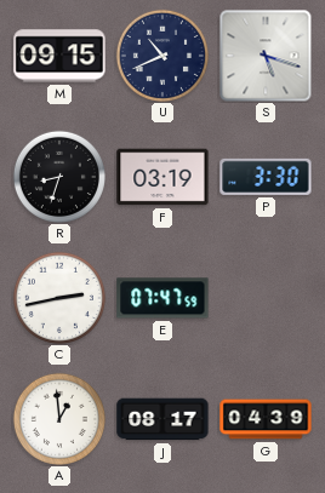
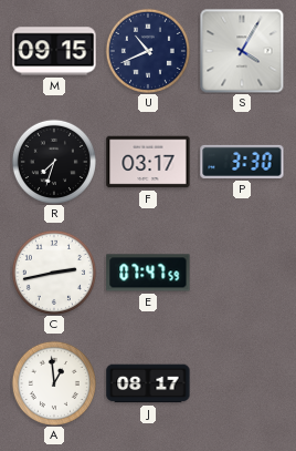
S: 5:18 -> 4:05
R: 8:33 -> 7:33
F: 03:19 -> 03:17
G: 04:39 -> none
